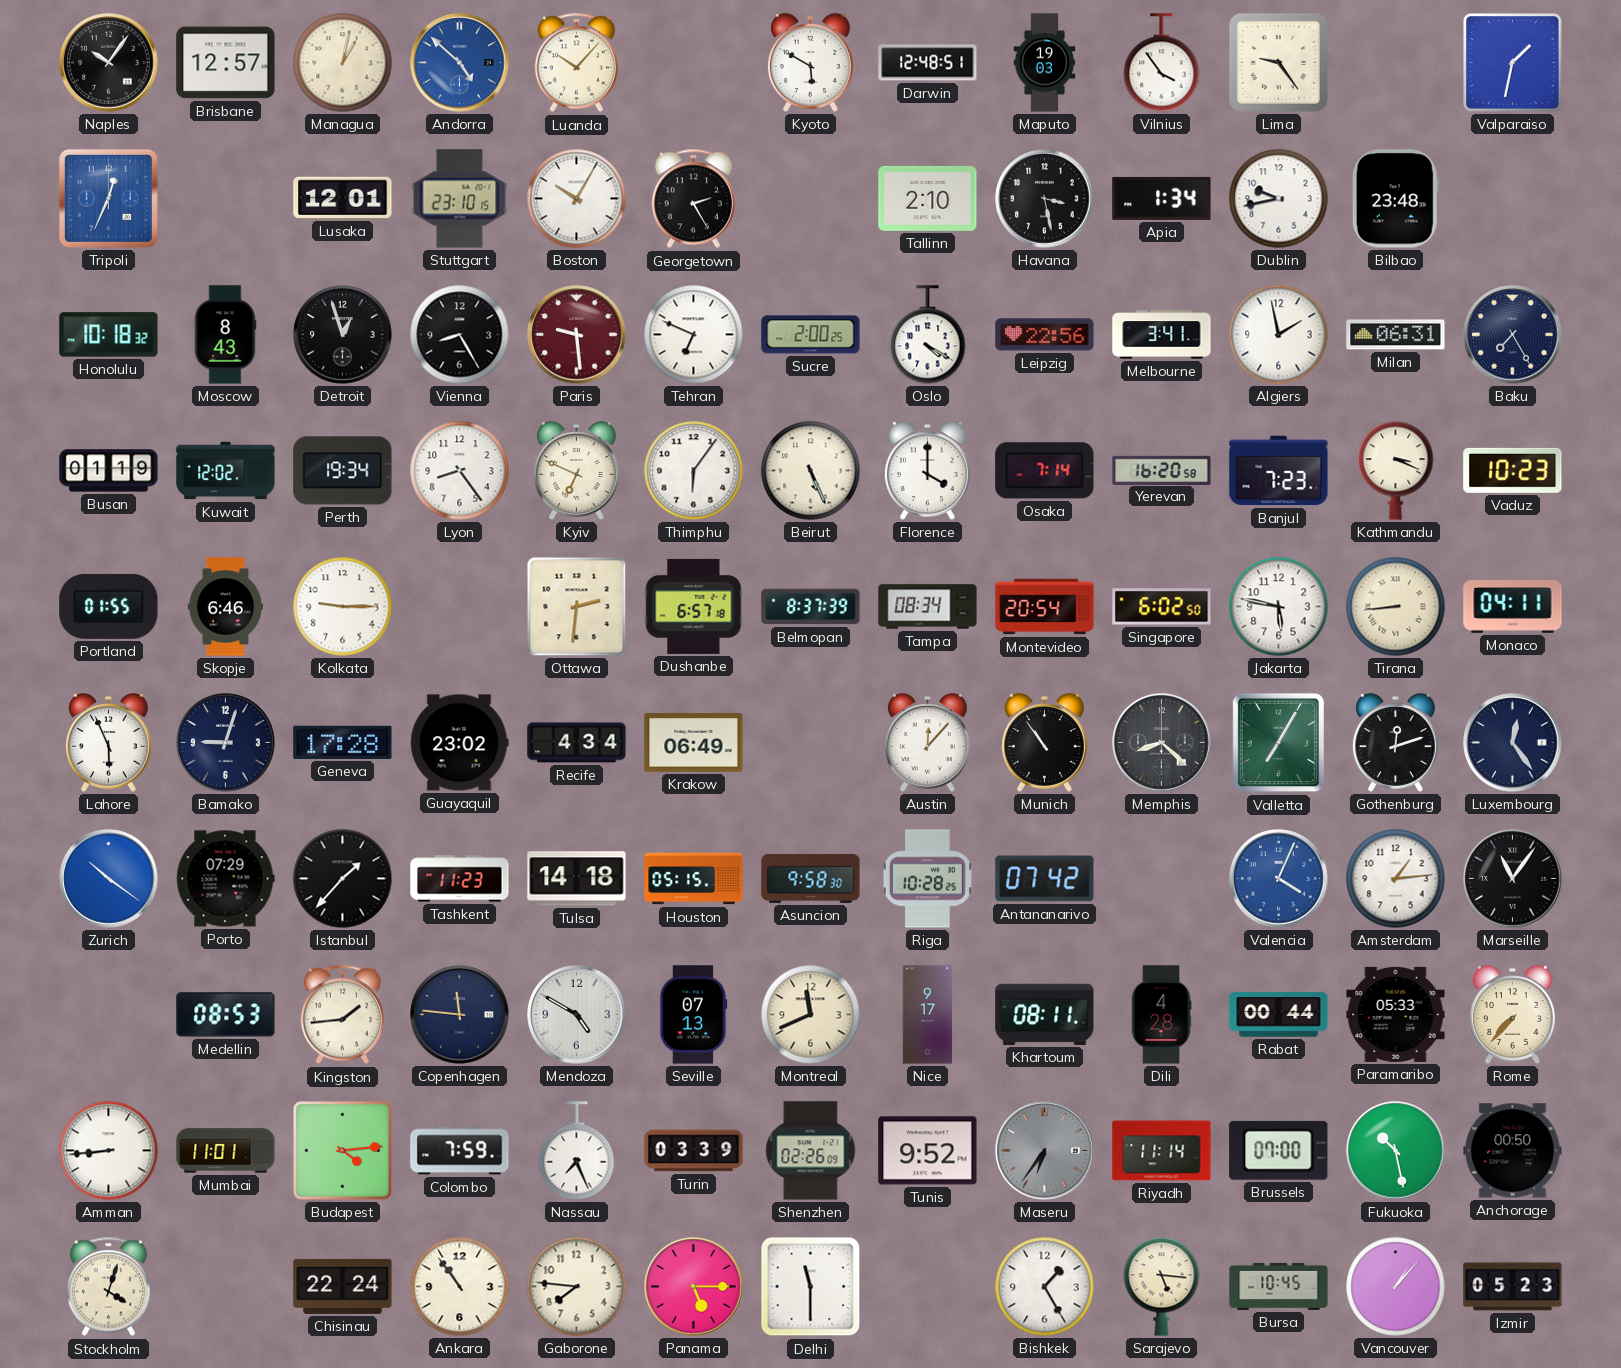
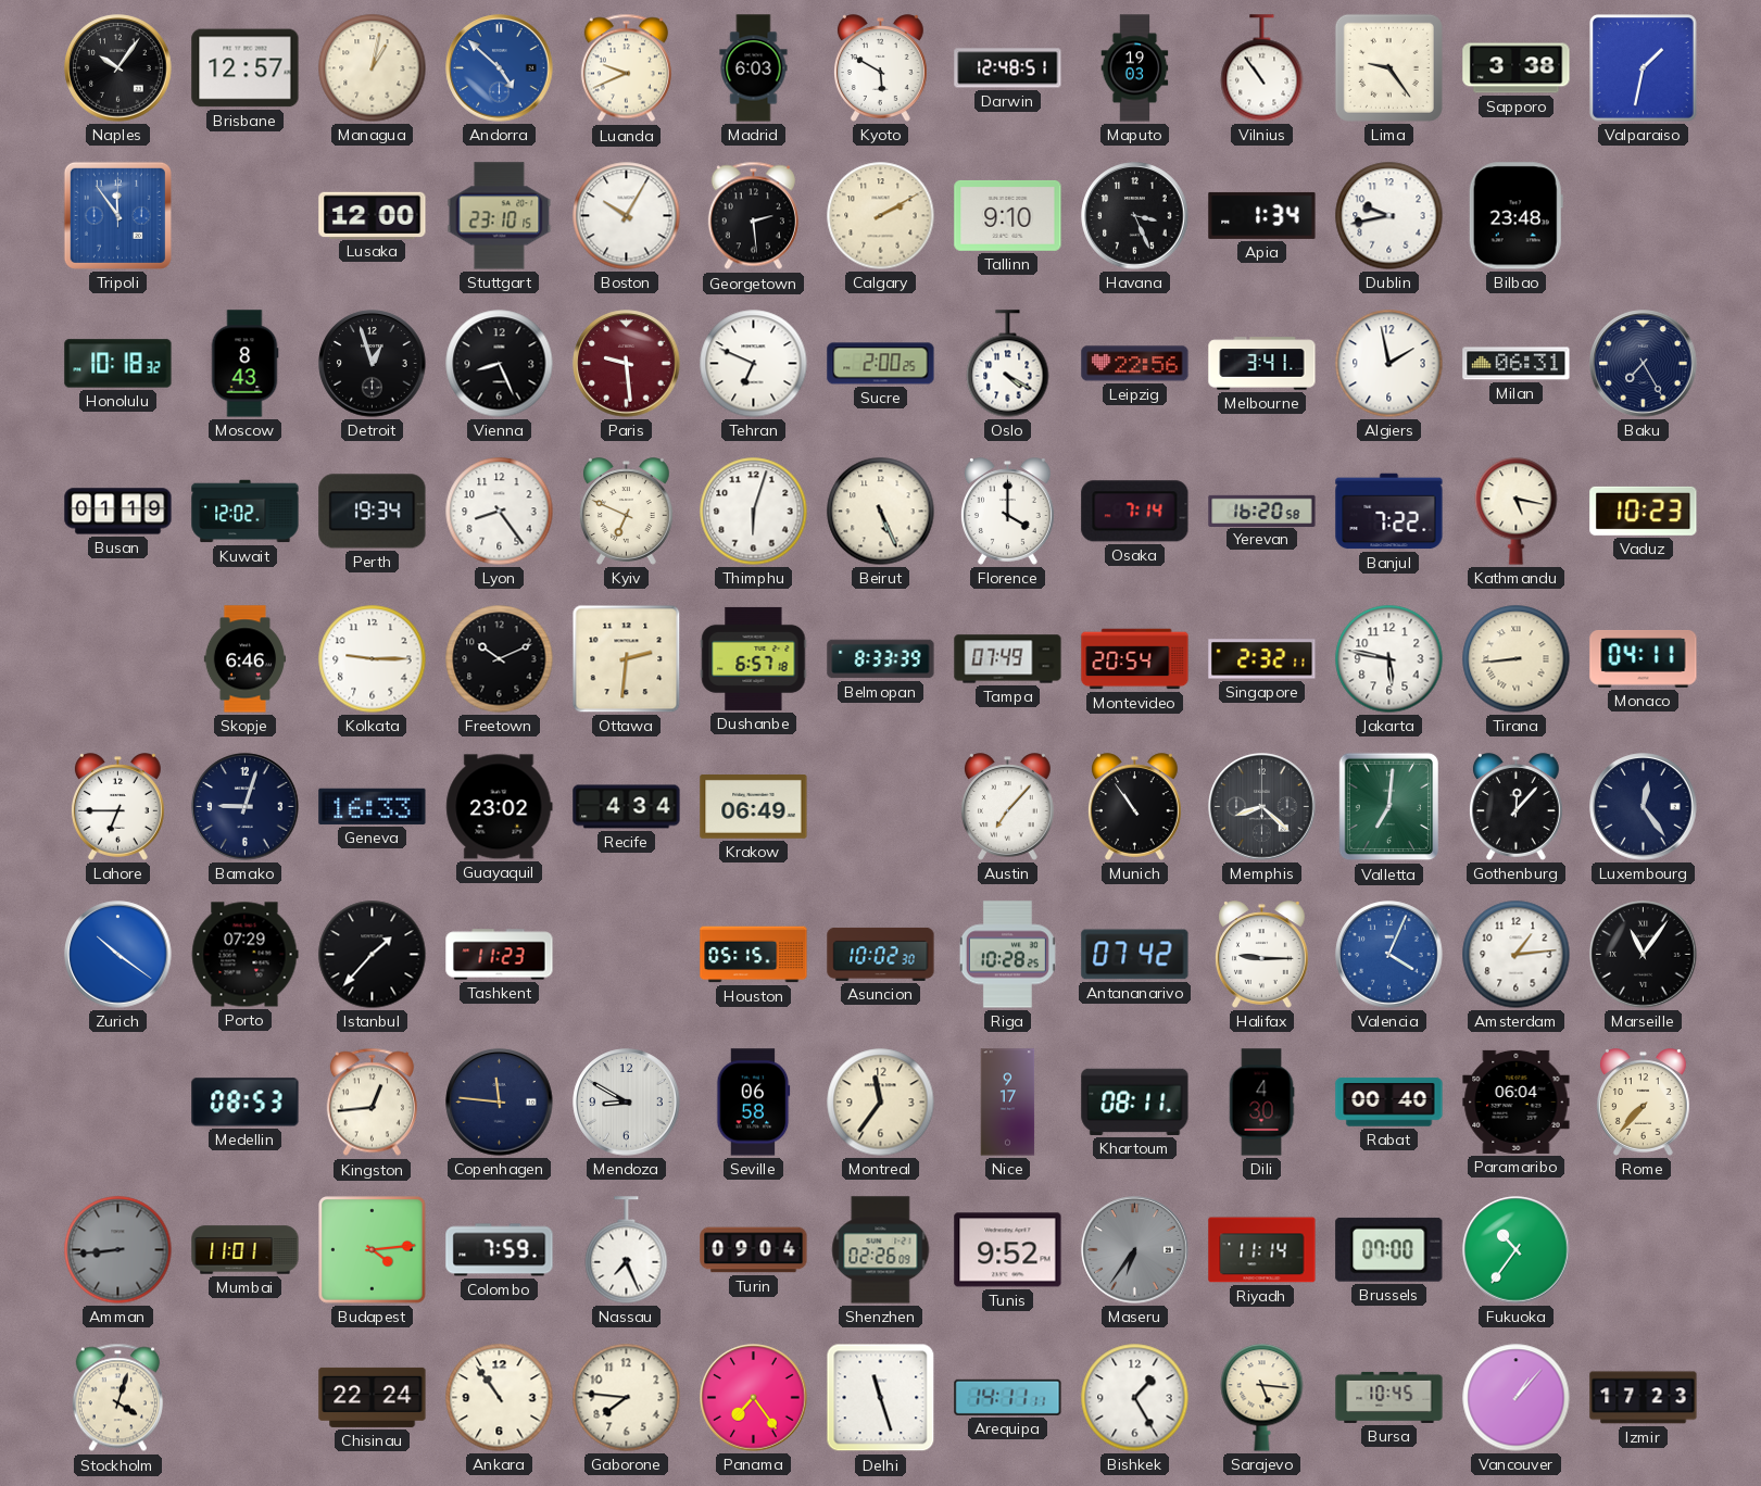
Luanda: 10:07 -> 9:41
Madrid: none -> 6:03
Vilnius: 3:54 -> 10:54
Sapporo: none -> 3:38
Tripoli: 12:34 -> 11:54
Lusaka: 12:01 -> 12:00
Georgetown: 2:25 -> 2:29
Calgary: none -> 2:10
Tallinn: 2:10 -> 9:10
Havana: 3:28 -> 3:26
Vienna: 8:25 -> 8:26
Thimphu: 6:06 -> 6:03
Banjul: 7:23 -> 7:22
Kathmandu: 3:19 -> 5:17
Portland: 01:55 -> none
Freetown: none -> 10:11
Belmopan: 8:37 -> 8:33
Tampa: 08:34 -> 07:49
Singapore: 6:02 -> 2:32
Lahore: 5:56 -> 6:45
Geneva: 17:28 -> 16:33
Austin: 12:07 -> 7:07
Valletta: 7:05 -> 7:01
Gothenburg: 12:12 -> 12:07
Tulsa: 14:18 -> none
Asuncion: 9:58 -> 10:02
Halifax: none -> 9:15
Kingston: 1:44 -> 12:44
Mendoza: 4:50 -> 8:50
Seville: 07:13 -> 06:58
Montreal: 11:41 -> 11:36
Dili: 4:28 -> 4:30
Rabat: 00:44 -> 00:40
Paramaribo: 05:33 -> 06:04
Amman dial: white -> grey
Turin: 03:39 -> 09:04
Fukuoka: 10:28 -> 10:36
Anchorage: 00:50 -> none
Panama: 5:15 -> 7:24
Delhi: 11:30 -> 11:27
Arequipa: none -> 14:11
Izmir: 05:23 -> 17:23
